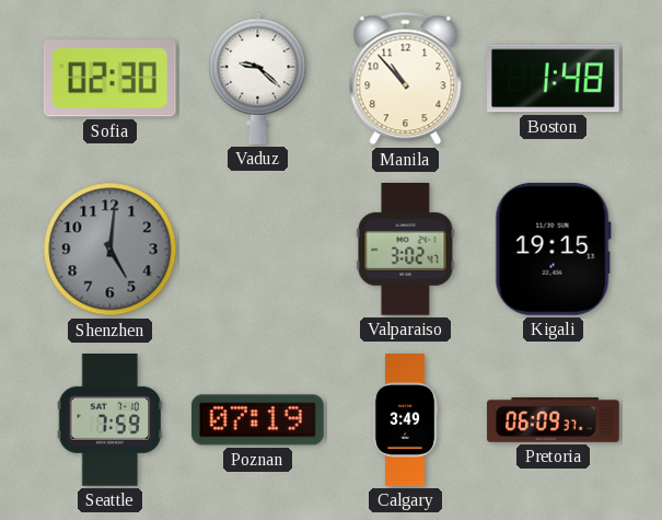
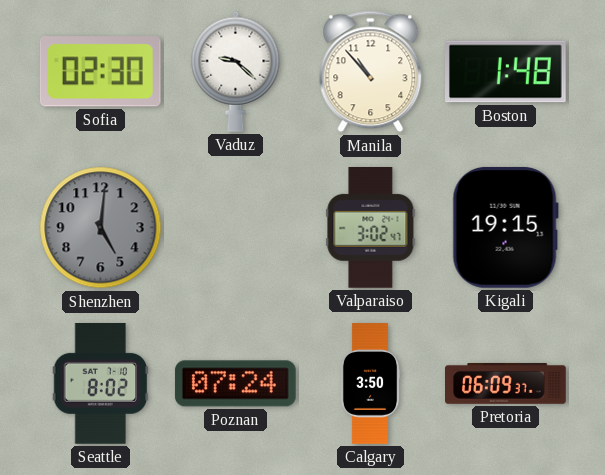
Seattle: 7:59 -> 8:02
Poznan: 07:19 -> 07:24
Calgary: 3:49 -> 3:50
